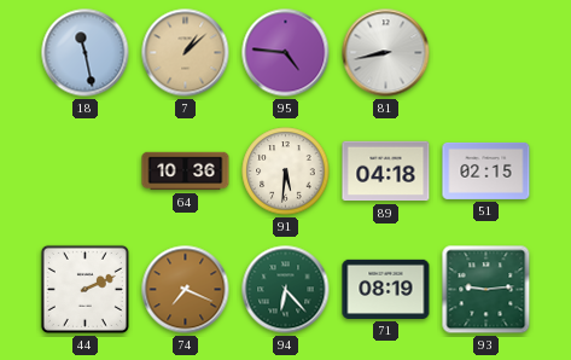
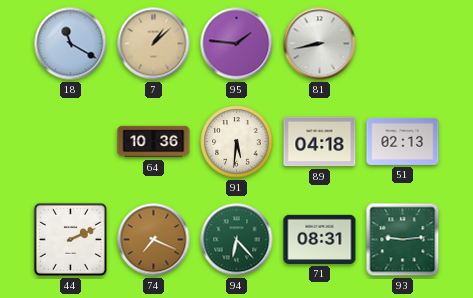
18: 11:28 -> 11:20
95: 4:46 -> 1:46
51: 02:15 -> 02:13
71: 08:19 -> 08:31
